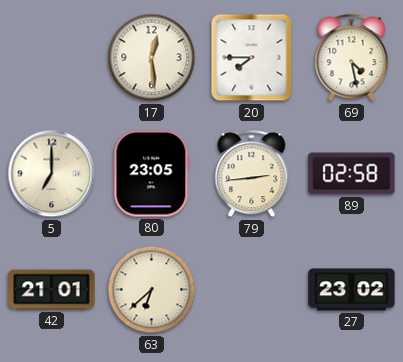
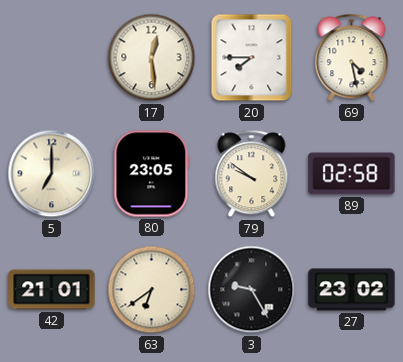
79: 2:44 -> 9:51
63: 6:38 -> 6:39
3: none -> 9:25
